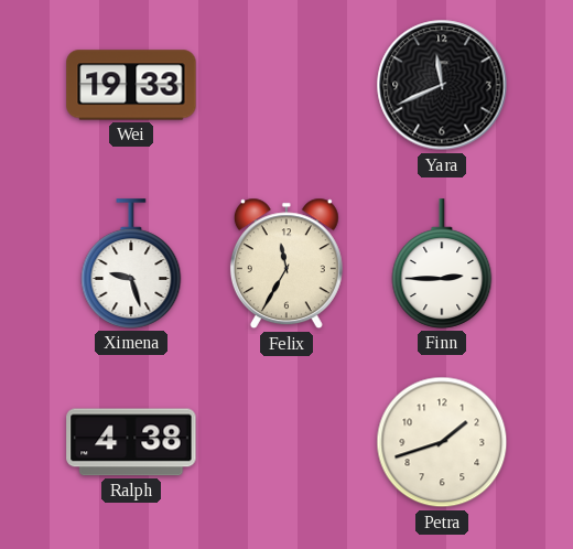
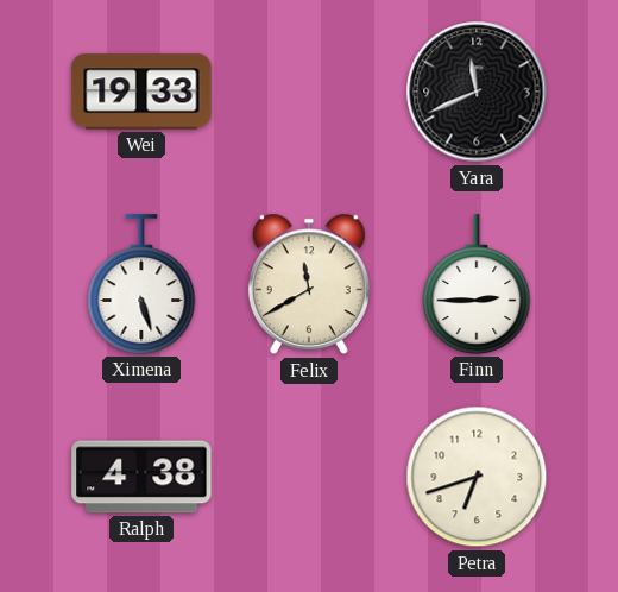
Ximena: 9:27 -> 5:27
Felix: 11:35 -> 11:40
Petra: 1:42 -> 6:42
